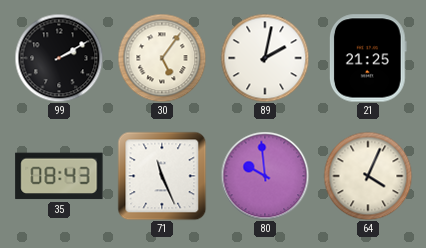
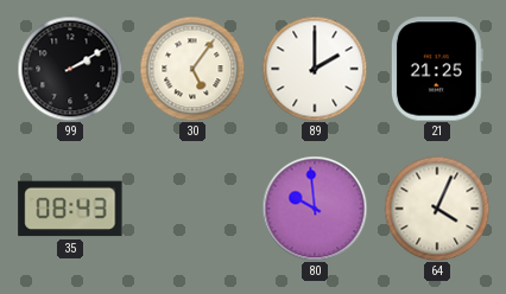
89: 2:02 -> 2:00
71: 11:26 -> none
